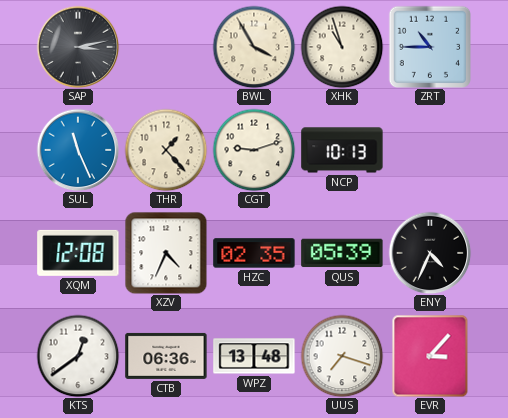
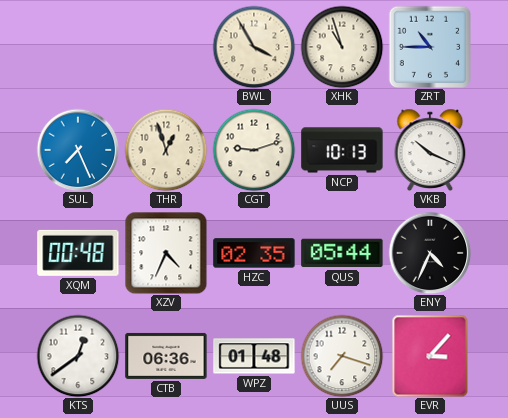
SAP: 3:13 -> none
SUL: 11:26 -> 7:26
THR: 1:23 -> 12:57
VKB: none -> 10:19
XQM: 12:08 -> 00:48
QUS: 05:39 -> 05:44
WPZ: 13:48 -> 01:48
